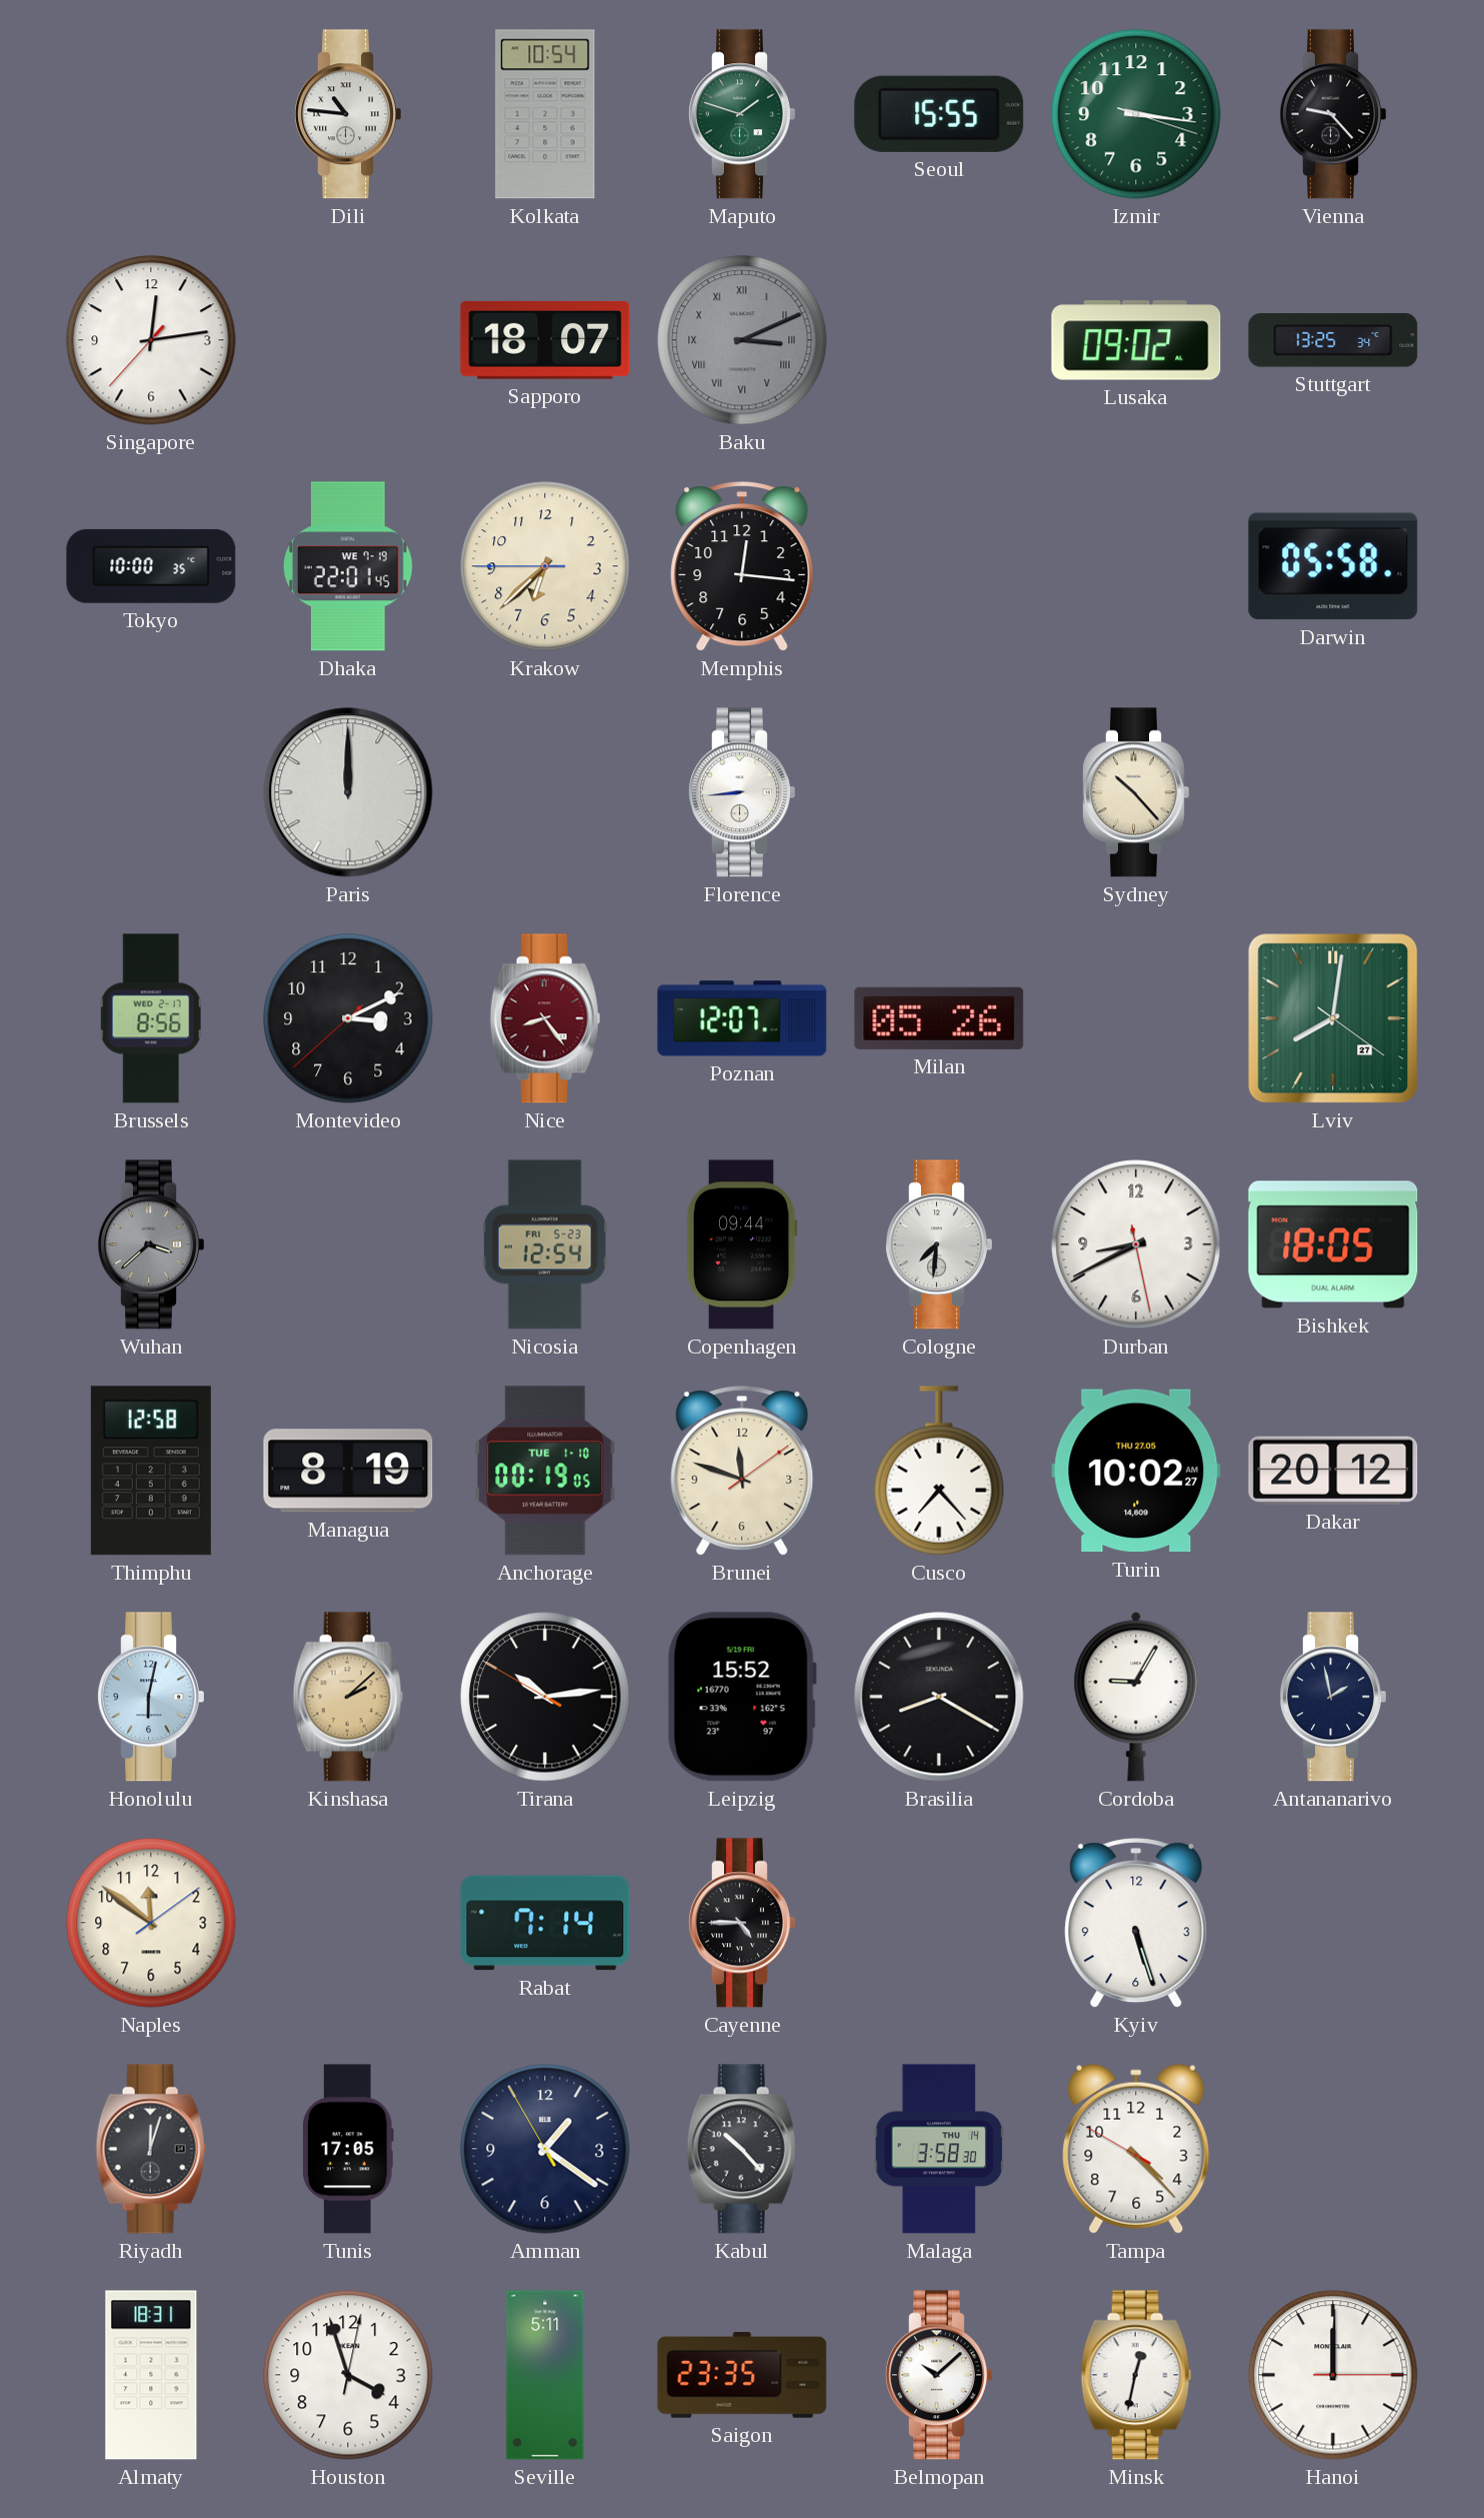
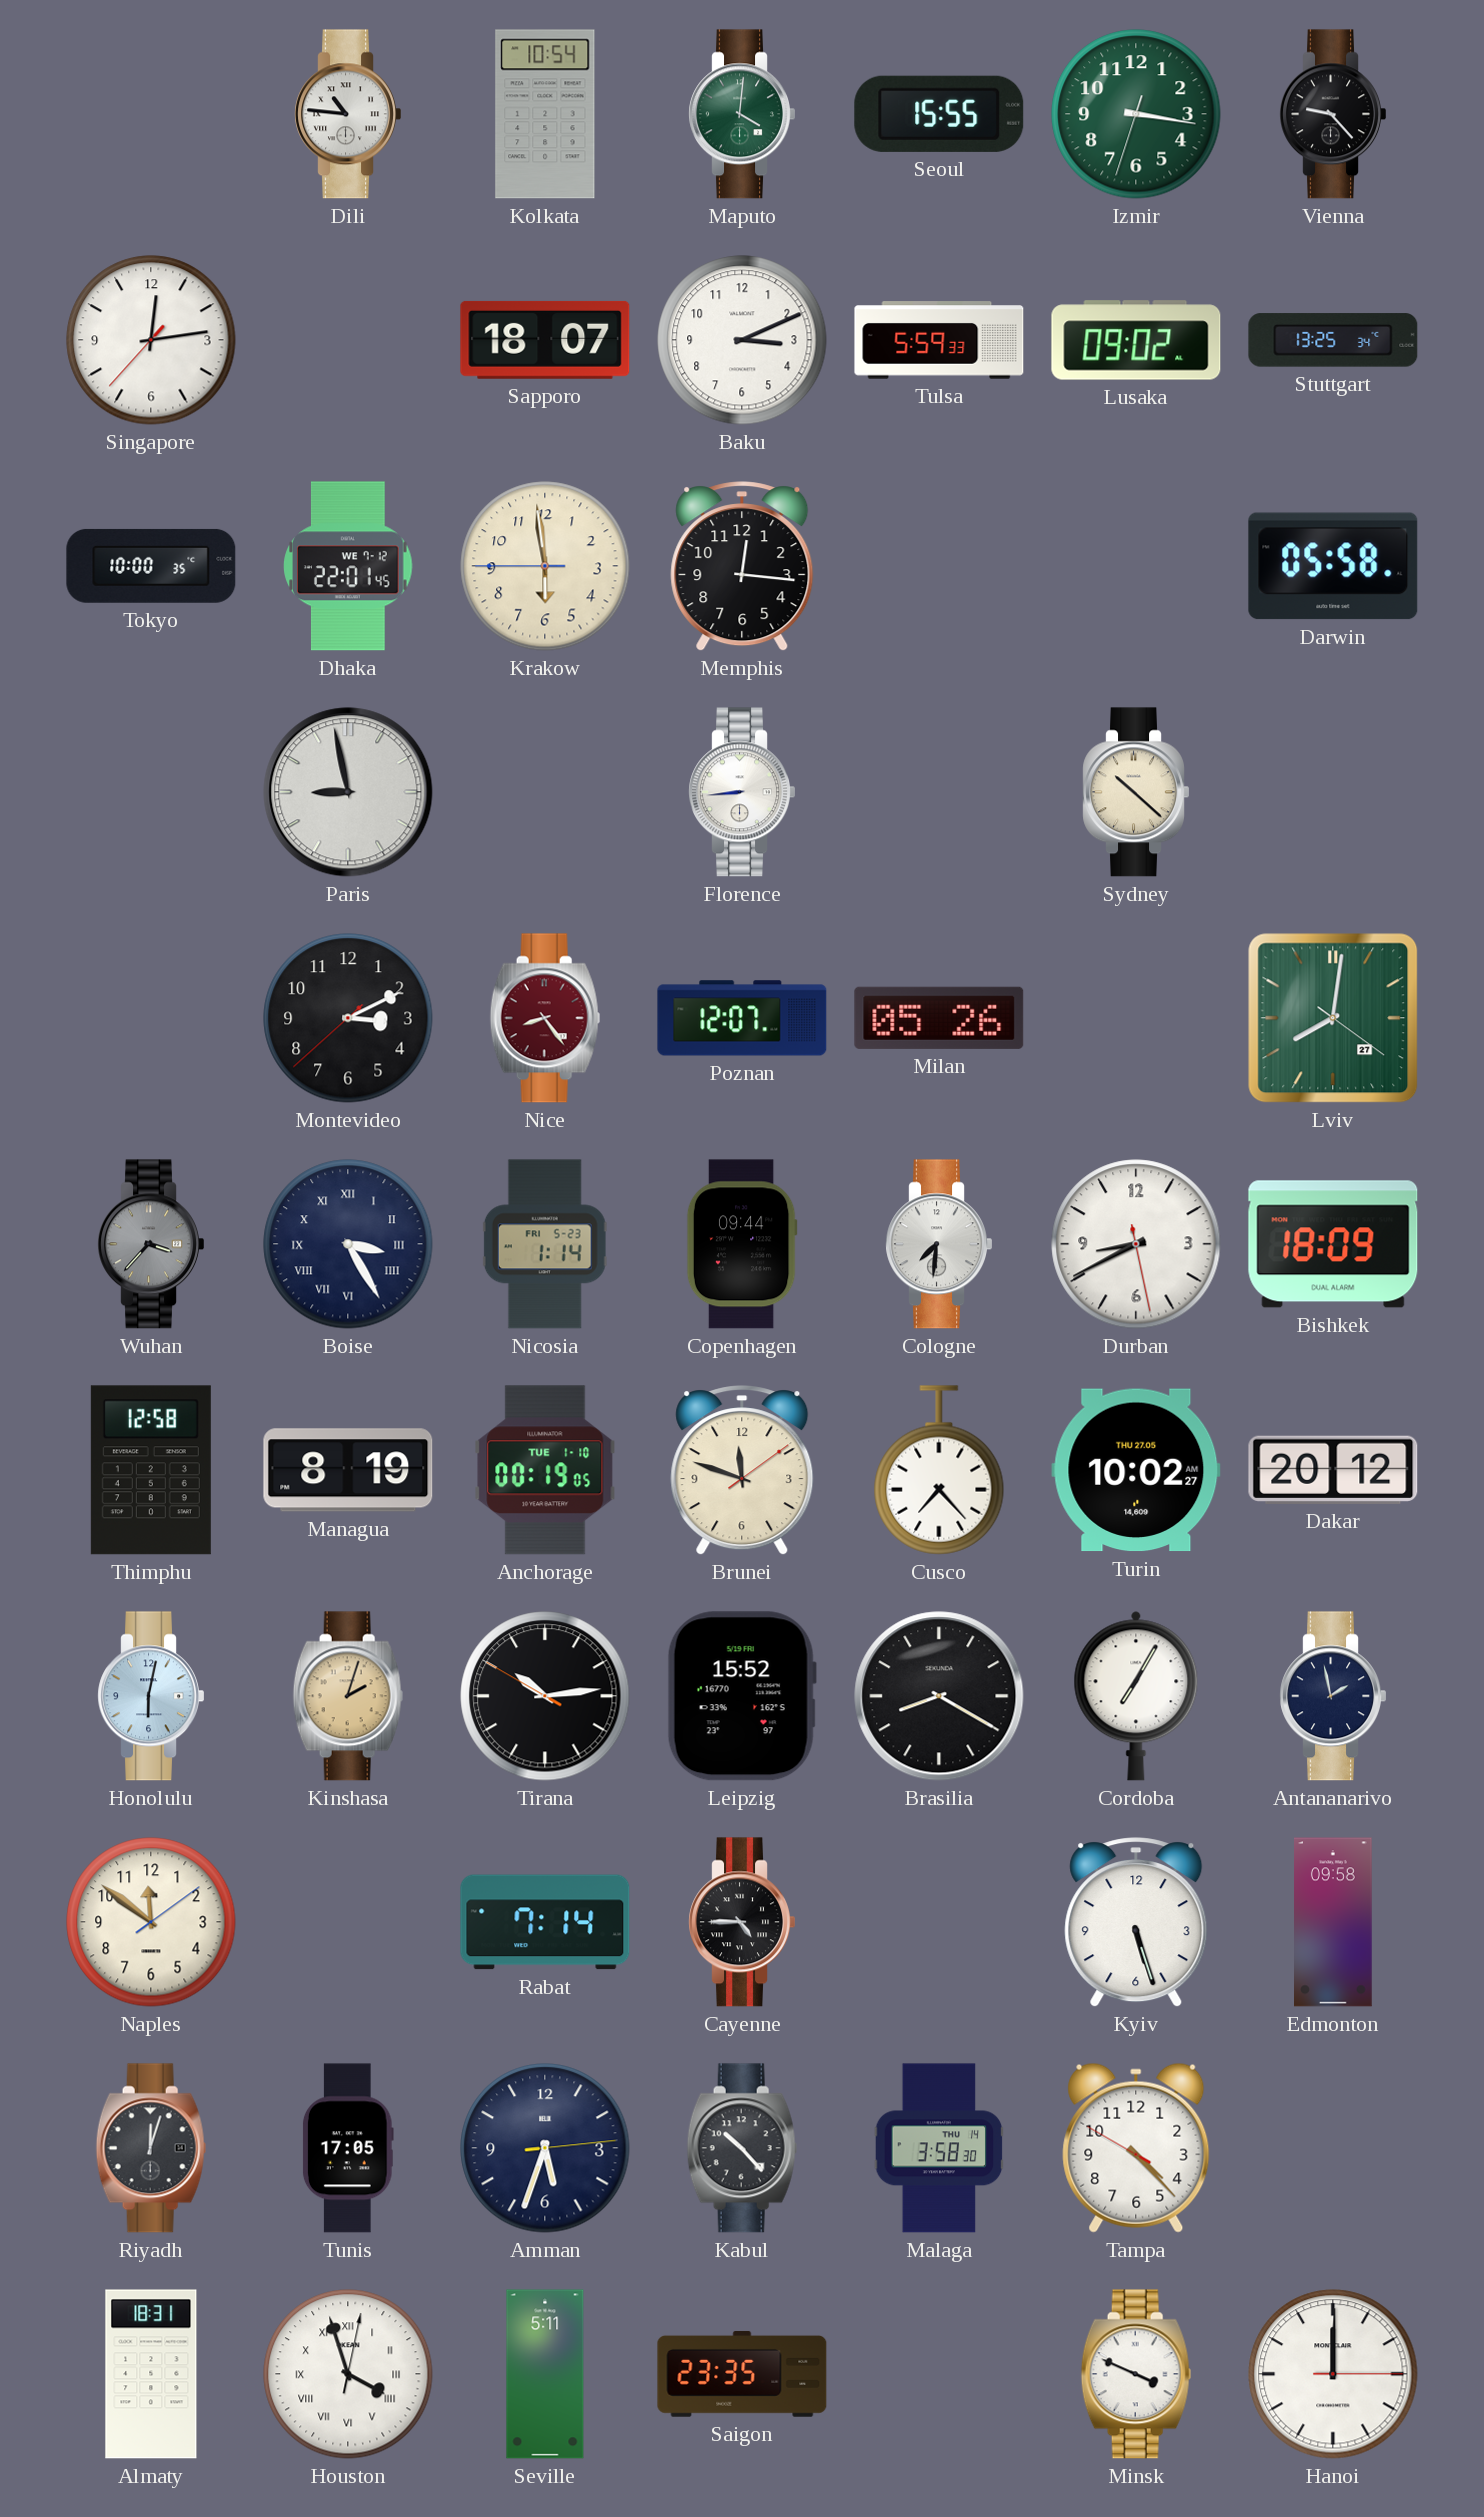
Maputo: 1:48 -> 4:01
Izmir: 3:16:18 -> 3:16:33
Baku dial: grey -> white
Baku numerals: Roman -> Arabic
Tulsa: none -> 5:59
Dhaka date: WE 7-19 -> WE 7-12
Krakow: 6:37 -> 5:58
Paris: 12:00 -> 8:58
Sydney: 10:23 -> 10:22
Brussels: 8:56 -> none
Wuhan: 3:38 -> 3:37
Boise: none -> 3:25
Nicosia: 12:54 -> 1:14
Bishkek: 18:05 -> 18:09
Kinshasa: 2:08 -> 2:03
Cordoba: 9:05 -> 7:05
Edmonton: none -> 09:58
Amman: 1:20 -> 5:33
Houston numerals: Arabic -> Roman
Belmopan: 10:08 -> none
Minsk: 12:32 -> 3:49
